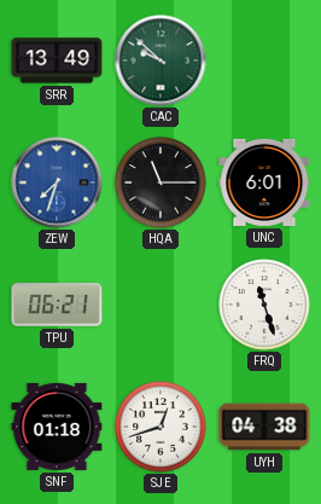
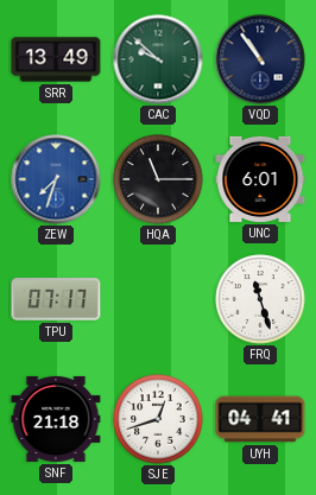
VQD: none -> 10:54
TPU: 06:21 -> 07:17
SNF: 01:18 -> 21:18
UYH: 04:38 -> 04:41
